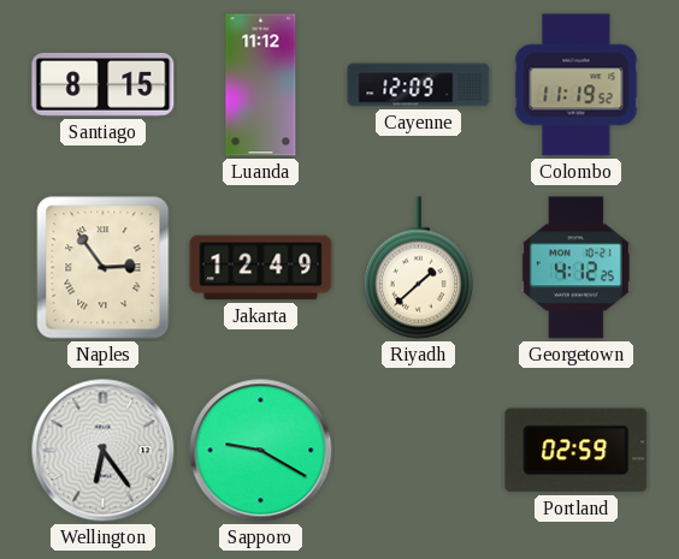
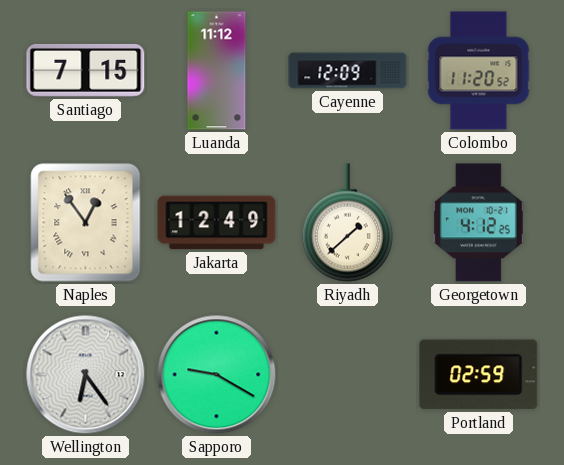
Santiago: 8:15 -> 7:15
Colombo: 11:19 -> 11:20
Naples: 2:54 -> 12:54
